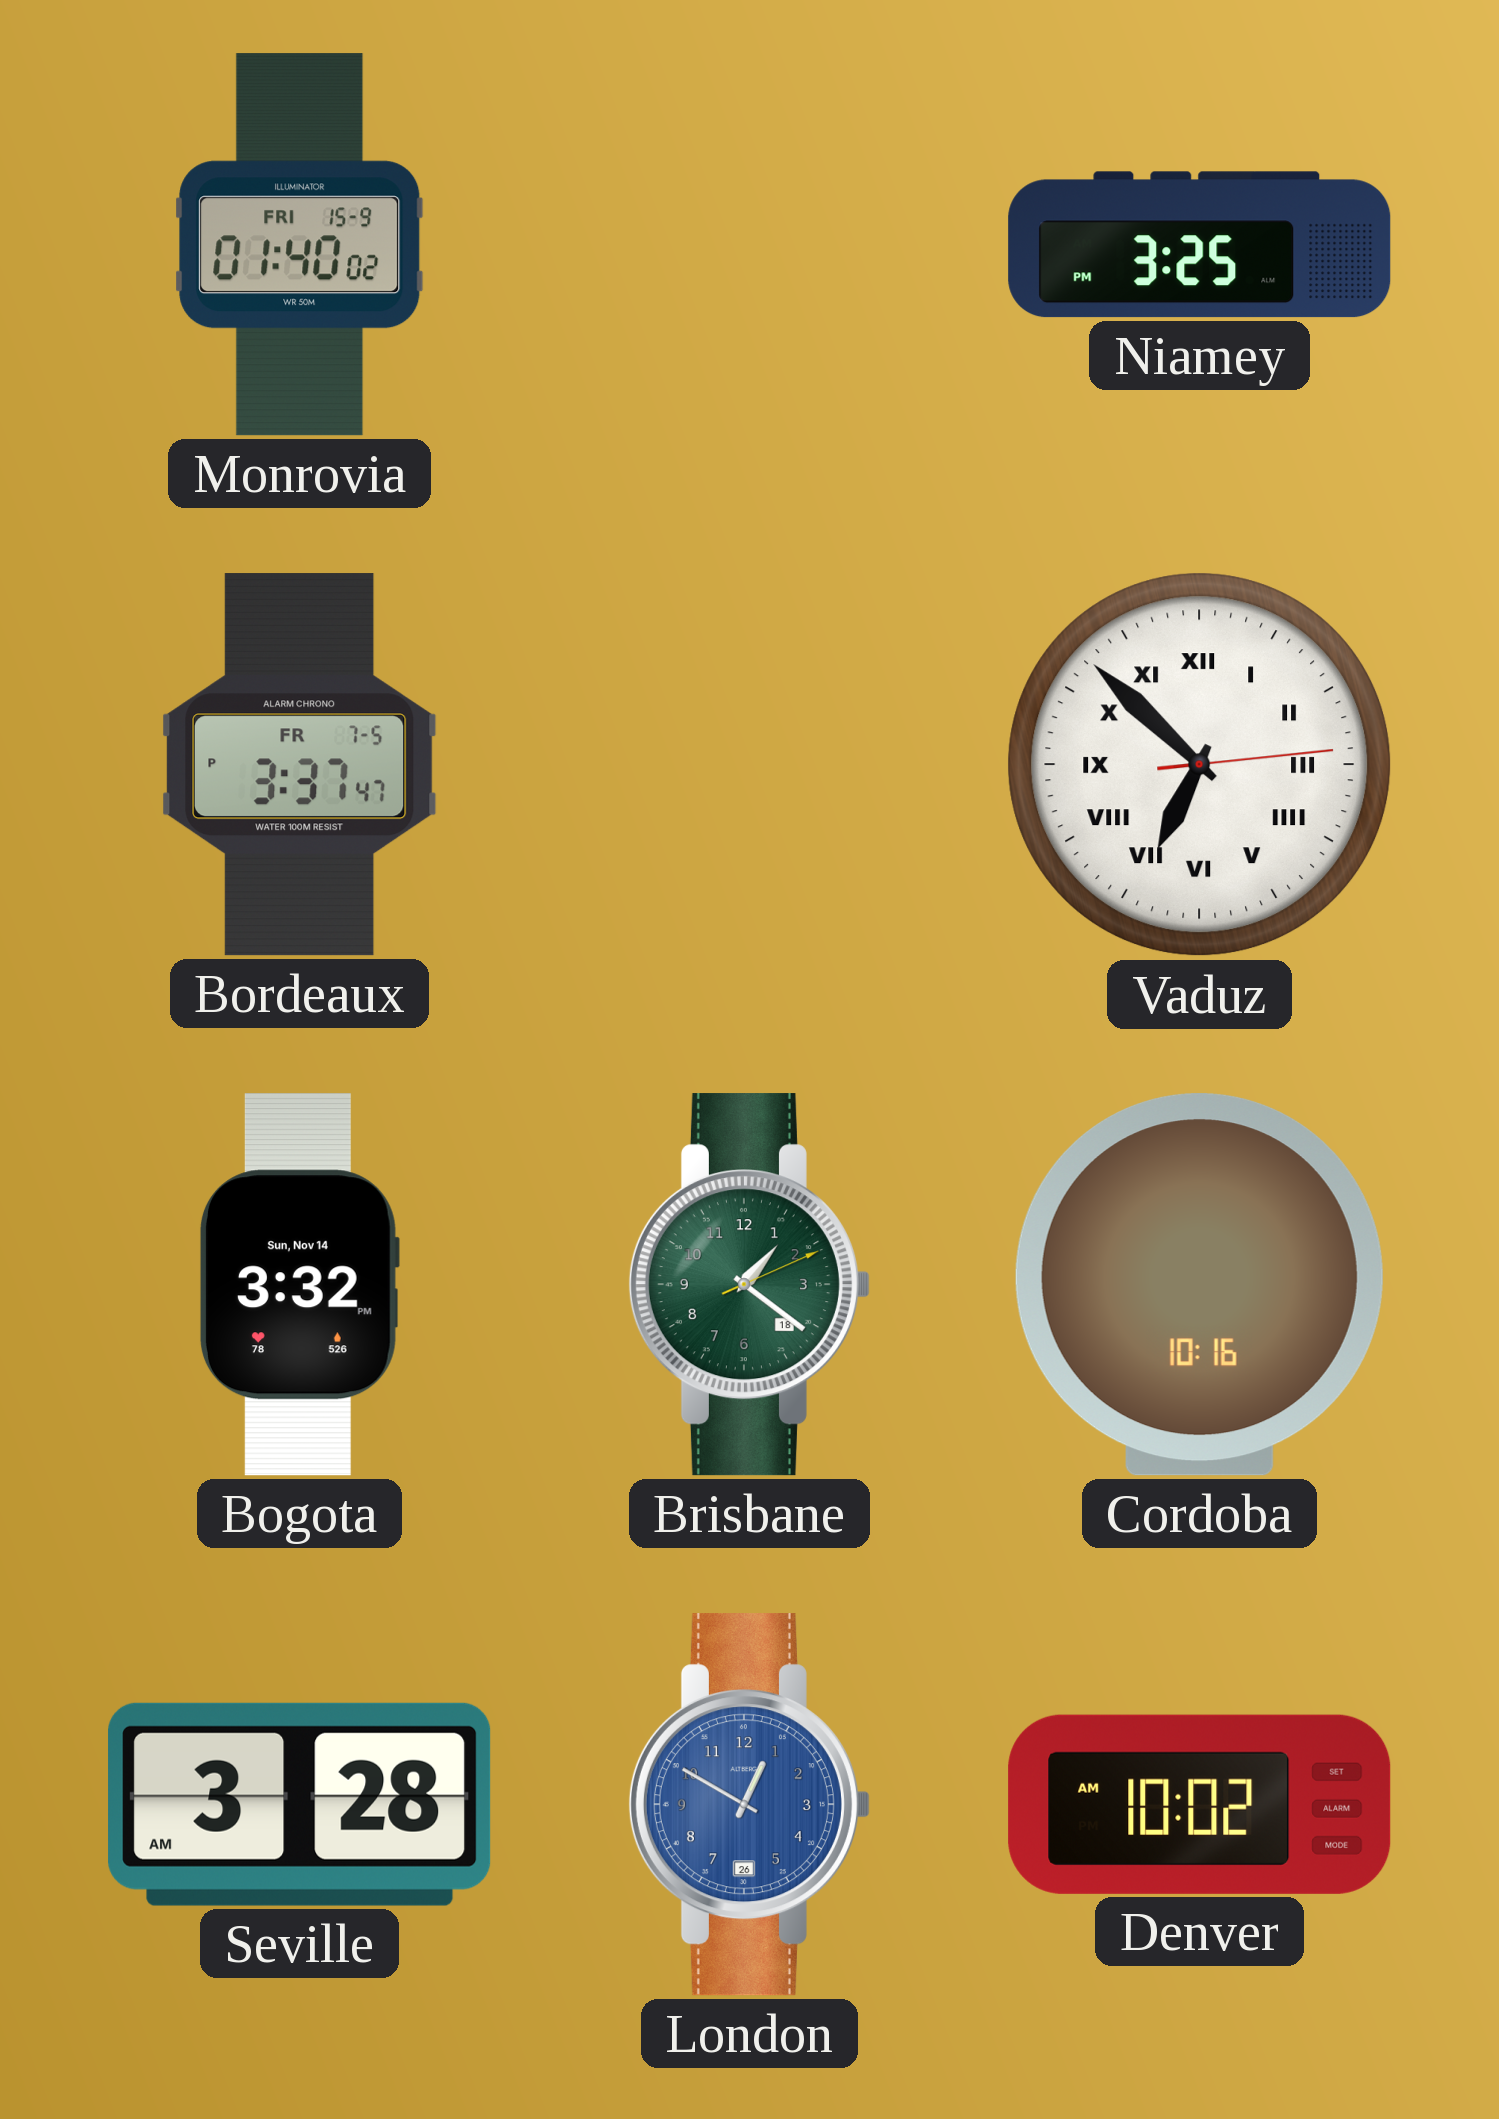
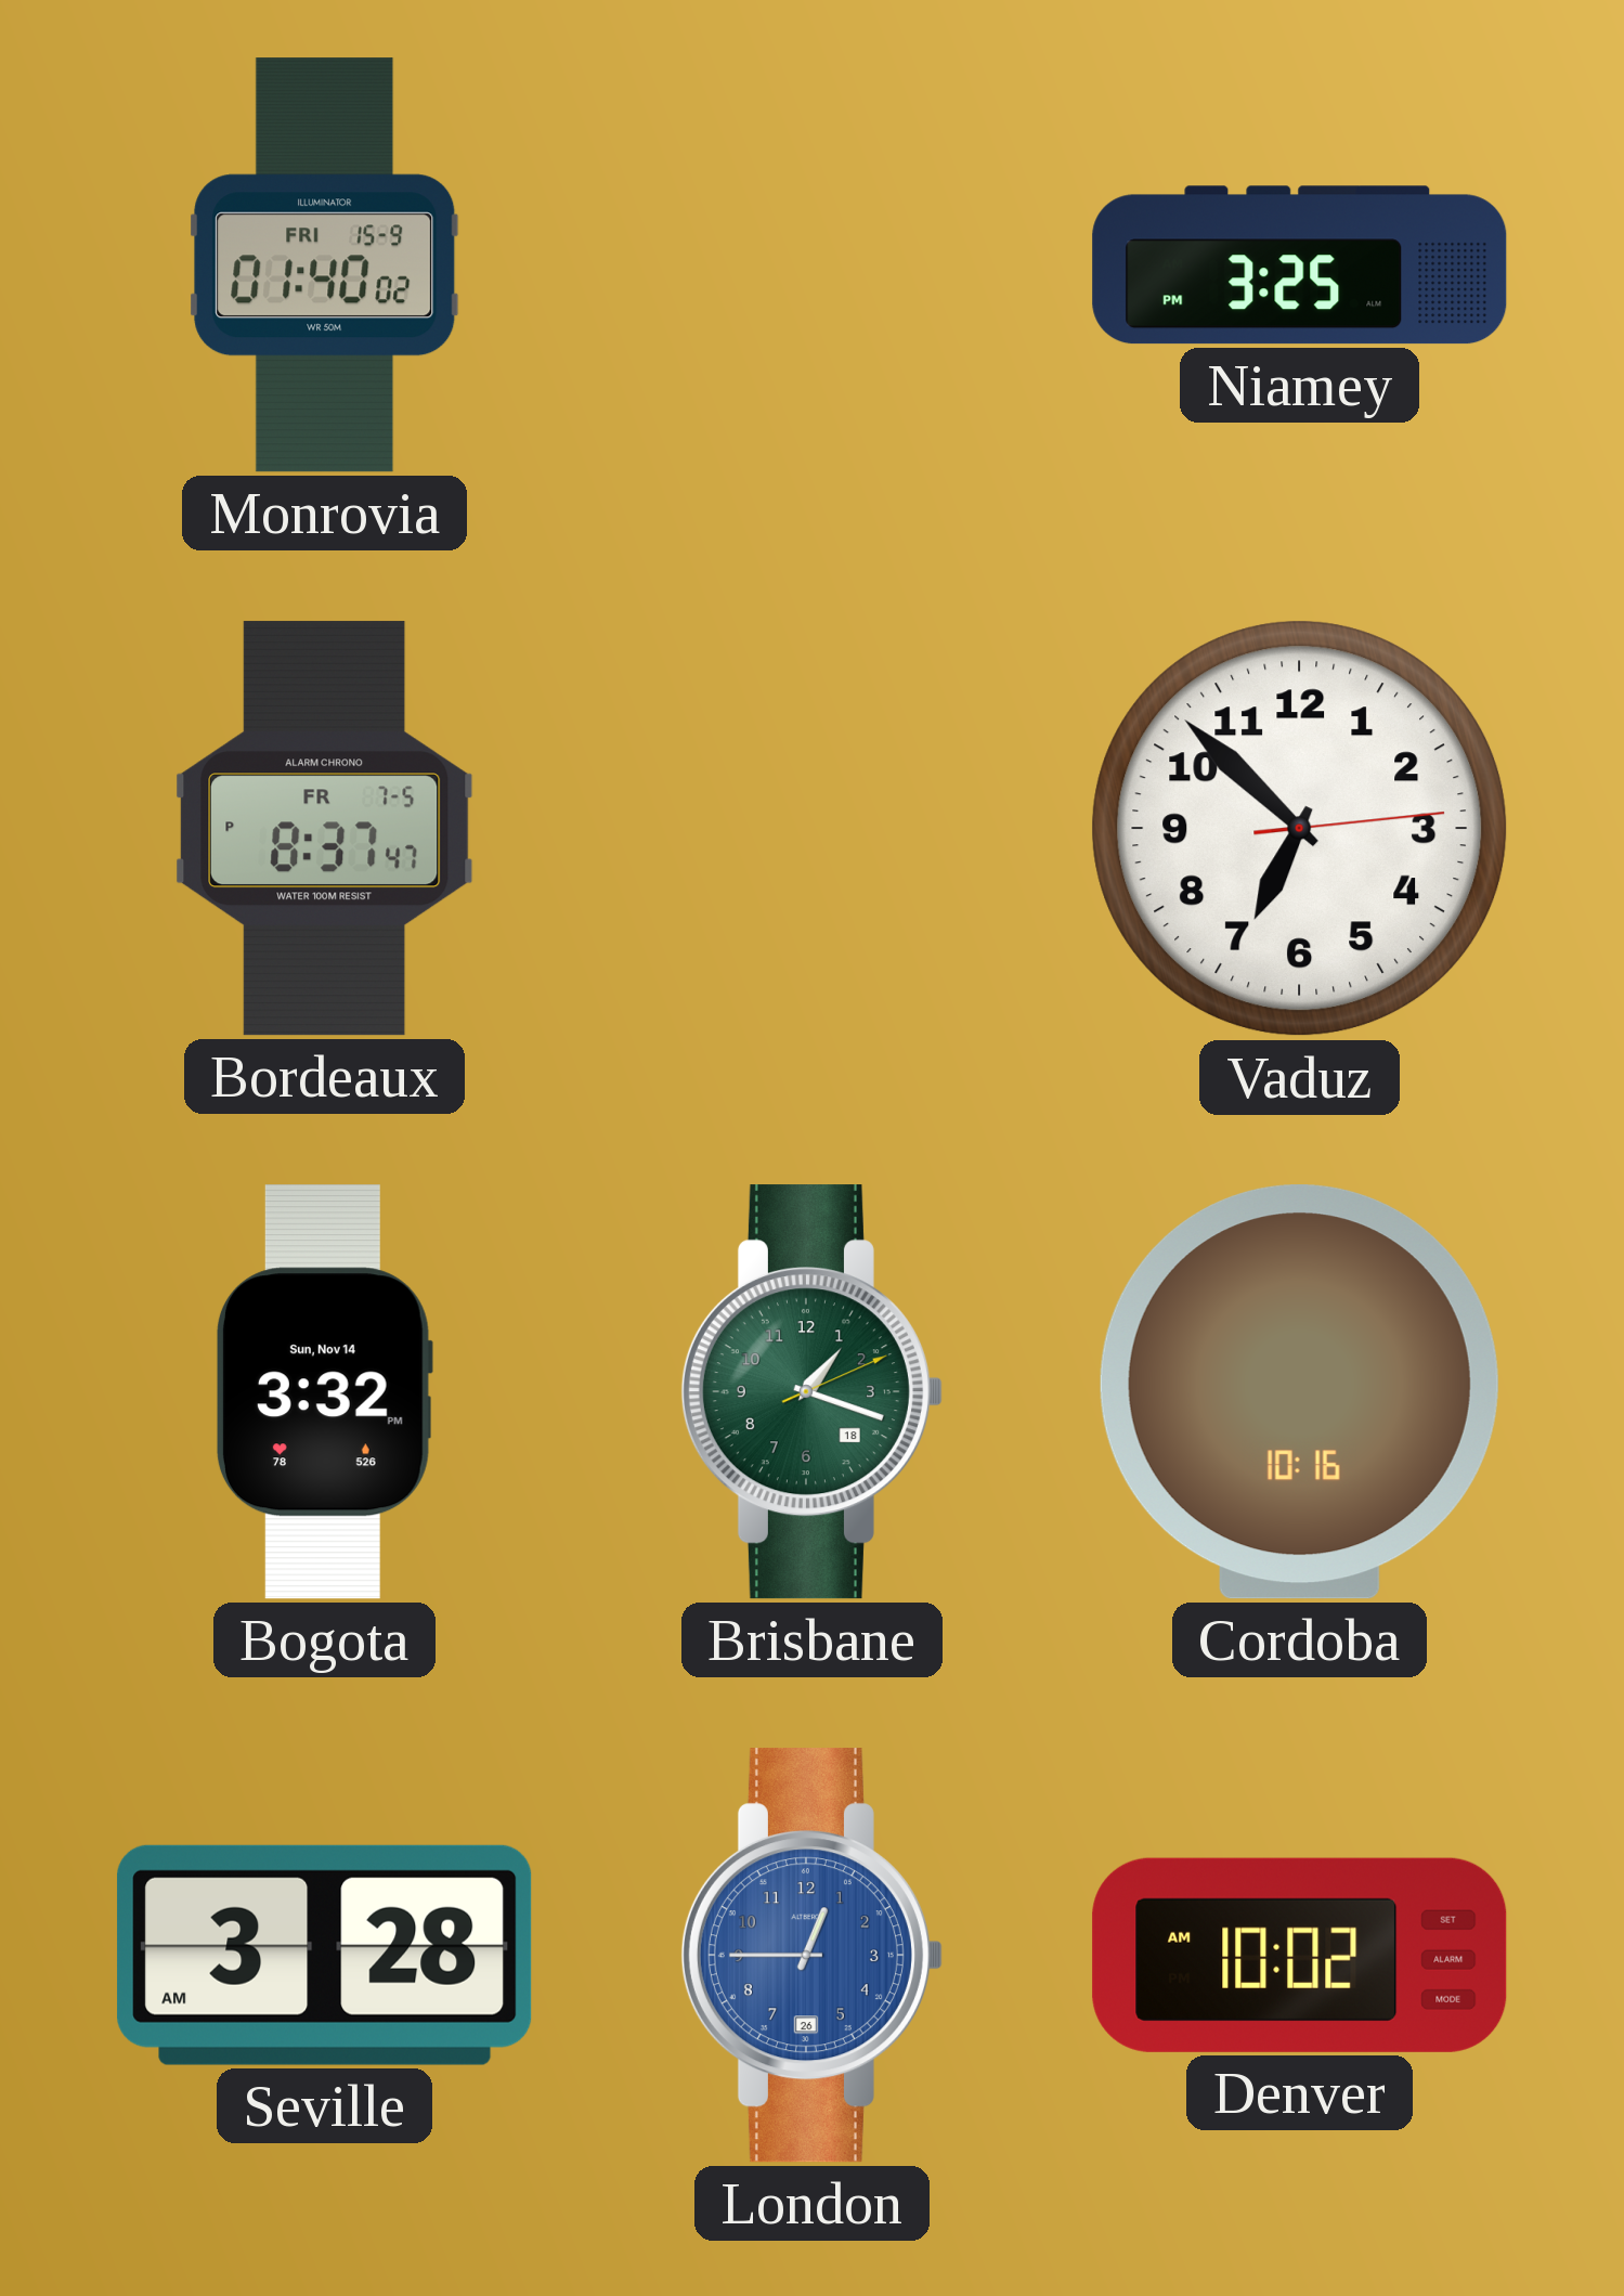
Bordeaux: 3:37 -> 8:37
Vaduz numerals: Roman -> Arabic
Brisbane: 1:21 -> 1:18
London: 12:50 -> 12:45
